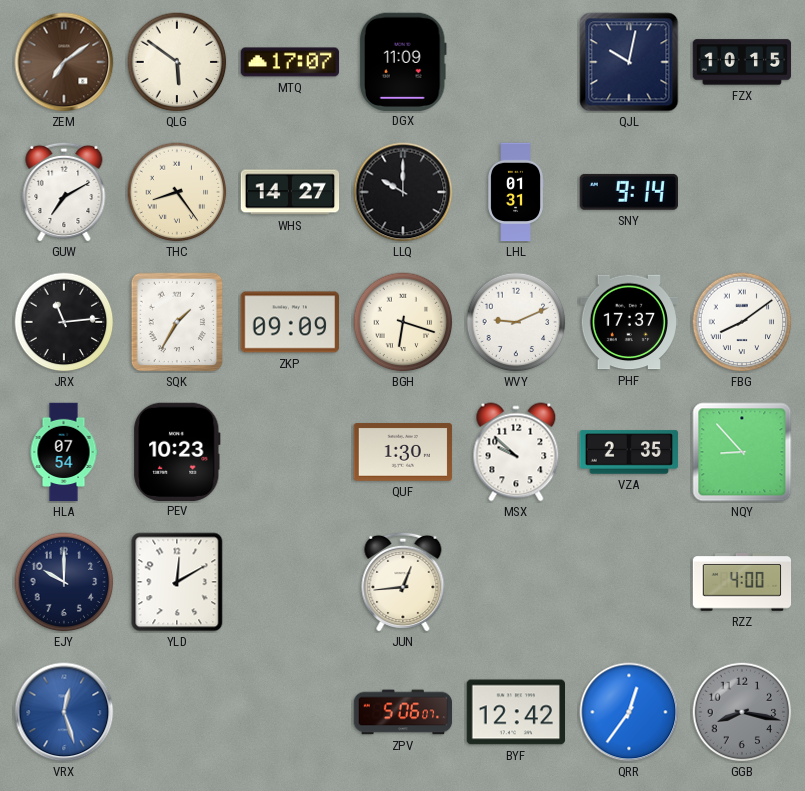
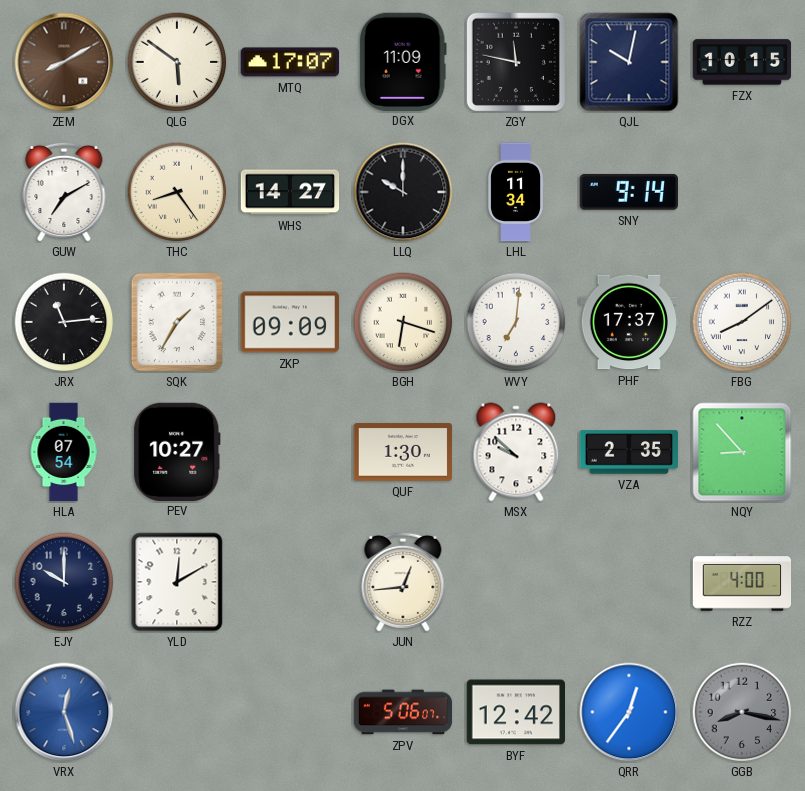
ZEM: 7:09 -> 8:10
ZGY: none -> 11:47
LHL: 01:31 -> 11:34
WVY: 9:11 -> 7:01
PEV: 10:23 -> 10:27
